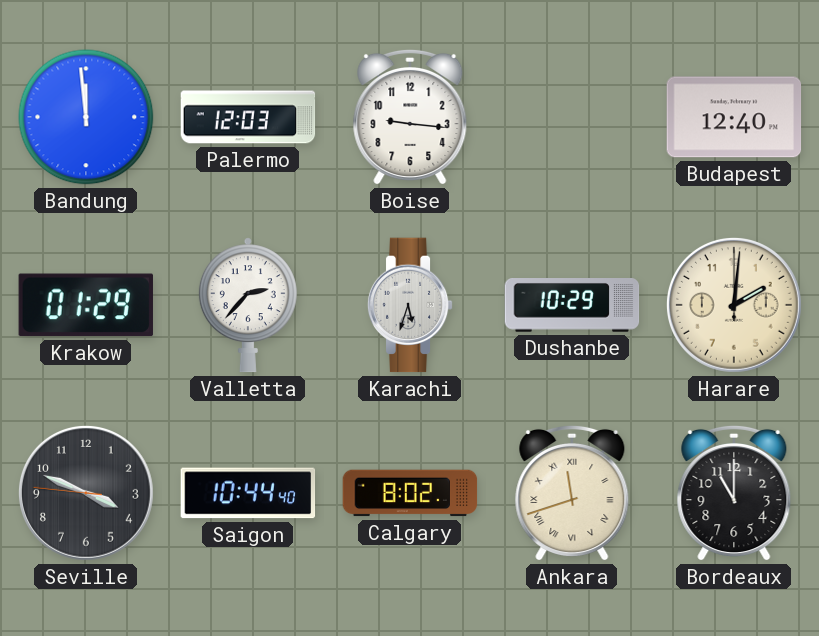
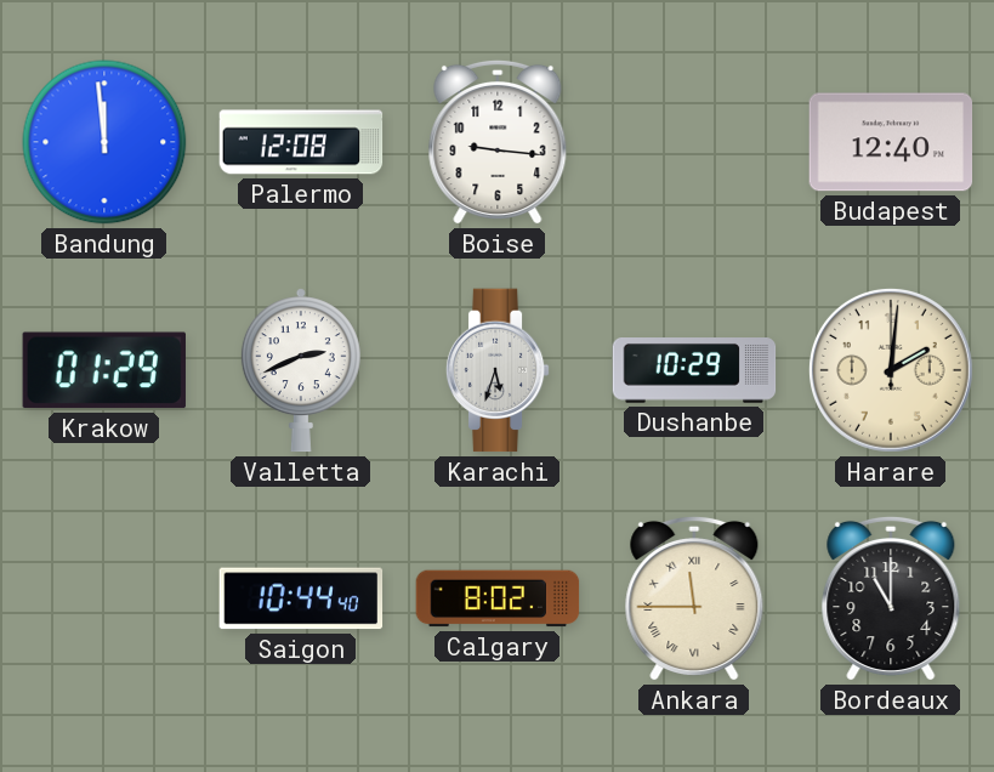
Palermo: 12:03 -> 12:08
Valletta: 2:37 -> 2:41
Seville: 3:48 -> none
Ankara: 11:42 -> 11:45
